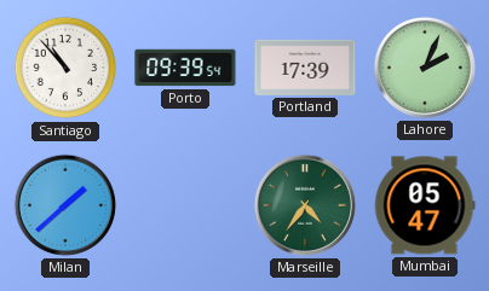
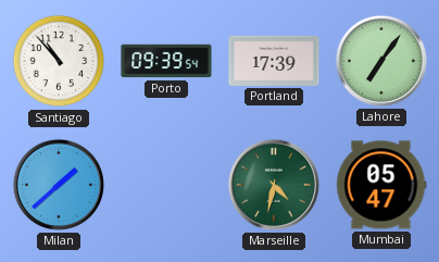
Lahore: 2:04 -> 7:06
Marseille: 4:36 -> 4:32
